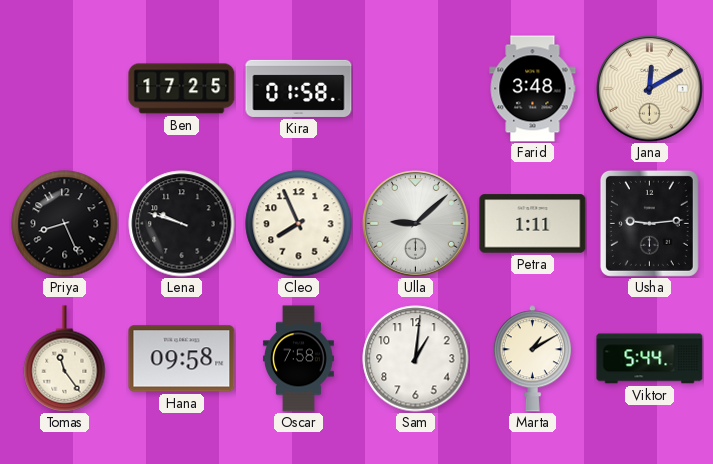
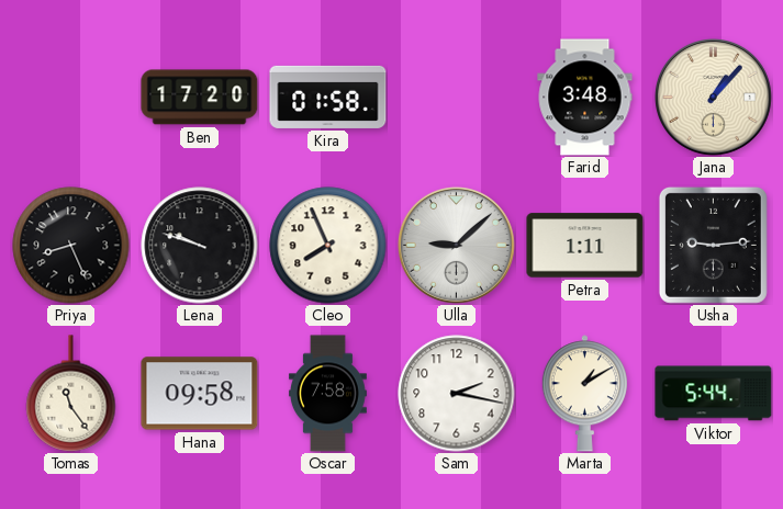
Ben: 17:25 -> 17:20
Jana: 12:10 -> 1:07
Sam: 1:01 -> 2:17
